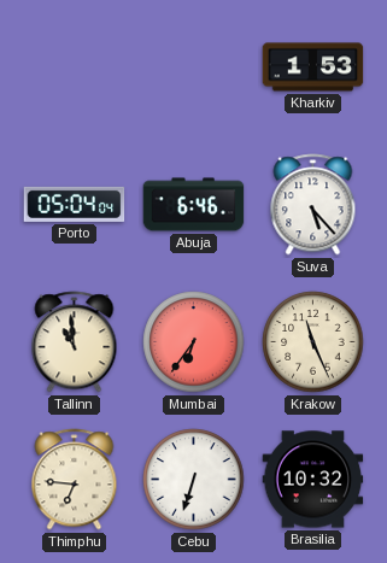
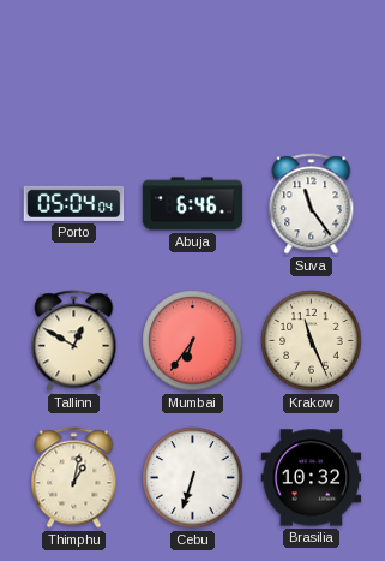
Kharkiv: 1:53 -> none
Suva: 5:23 -> 11:24
Tallinn: 10:59 -> 12:50
Thimphu: 6:46 -> 1:02
